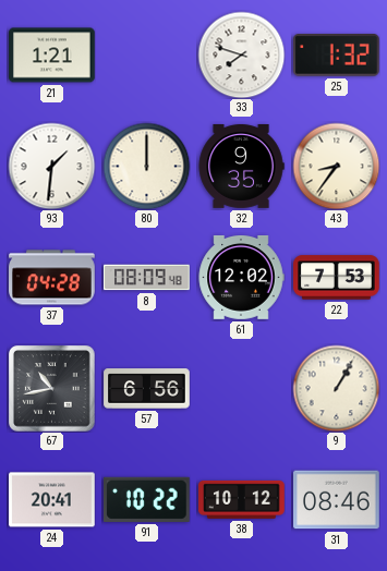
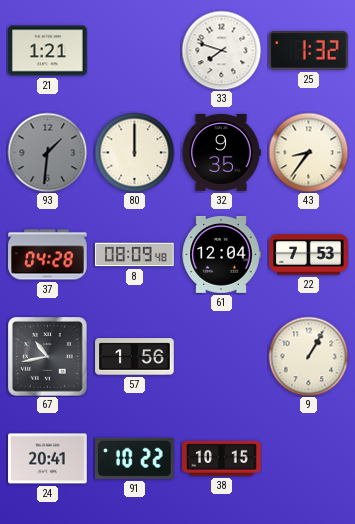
93 dial: white -> grey
61: 12:02 -> 12:04
57: 6:56 -> 1:56
38: 10:12 -> 10:15
31: 08:46 -> none
